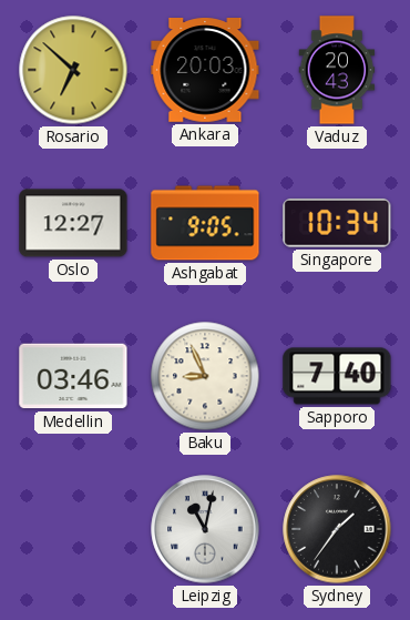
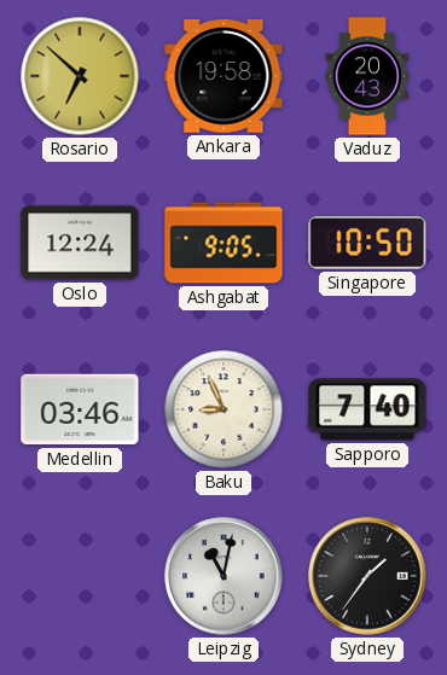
Ankara: 20:03 -> 19:58
Oslo: 12:27 -> 12:24
Singapore: 10:34 -> 10:50
